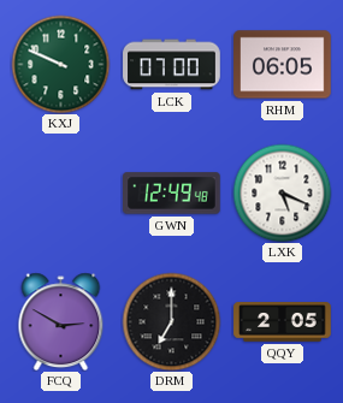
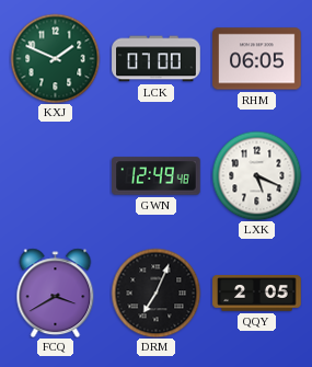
KXJ: 9:49 -> 1:49
FCQ: 2:50 -> 3:40
DRM: 7:00 -> 7:04
